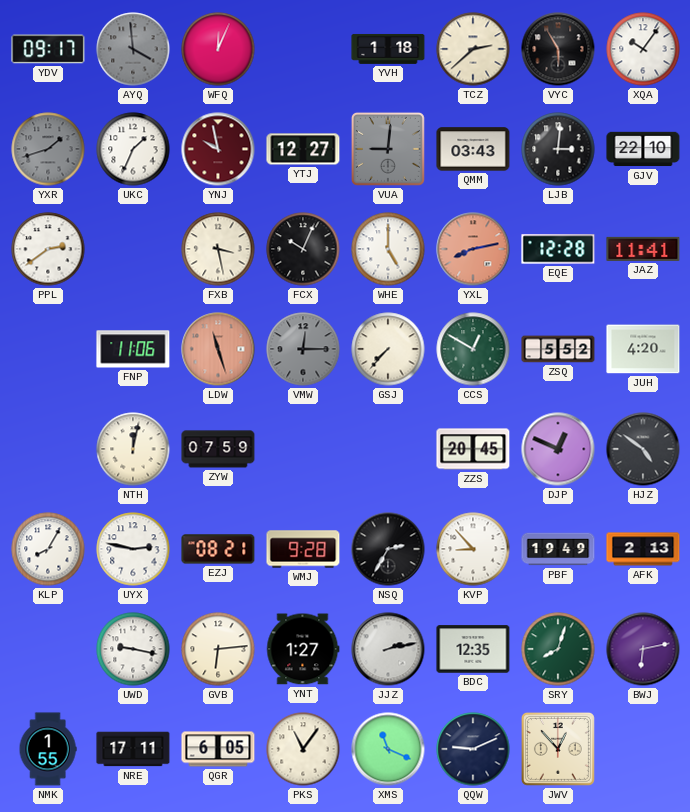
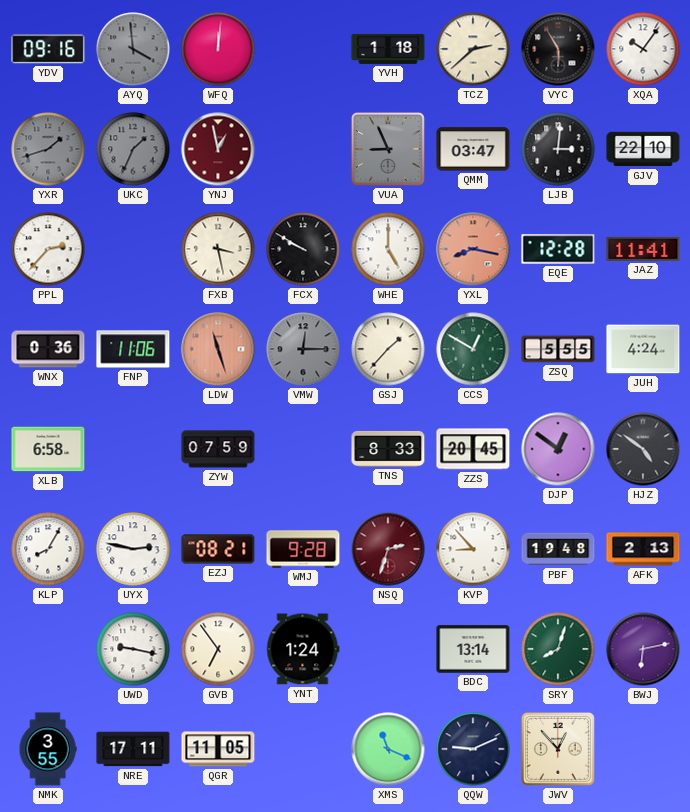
YDV: 09:17 -> 09:16
WFQ: 12:04 -> 12:01
UKC dial: white -> grey
YNJ: 9:58 -> 12:58
YTJ: 12:27 -> none
VUA: 9:01 -> 8:56
QMM: 03:43 -> 03:47
PPL: 2:39 -> 2:37
FCX: 10:04 -> 9:50
YXL: 8:13 -> 8:17
WNX: none -> 0:36
GSJ: 7:37 -> 1:37
ZSQ: 5:52 -> 5:55
JUH: 4:20 -> 4:24
XLB: none -> 6:58
NTH: 12:02 -> none
TNS: none -> 8:33
DJP: 12:49 -> 12:51
NSQ: 2:35 -> 2:33
NSQ dial: black -> burgundy
PBF: 19:49 -> 19:48
GVB: 6:14 -> 6:54
YNT: 1:27 -> 1:24
JJZ: 2:13 -> none
BDC: 12:35 -> 13:14
NMK: 1:55 -> 3:55
QGR: 6:05 -> 11:05
PKS: 11:06 -> none
